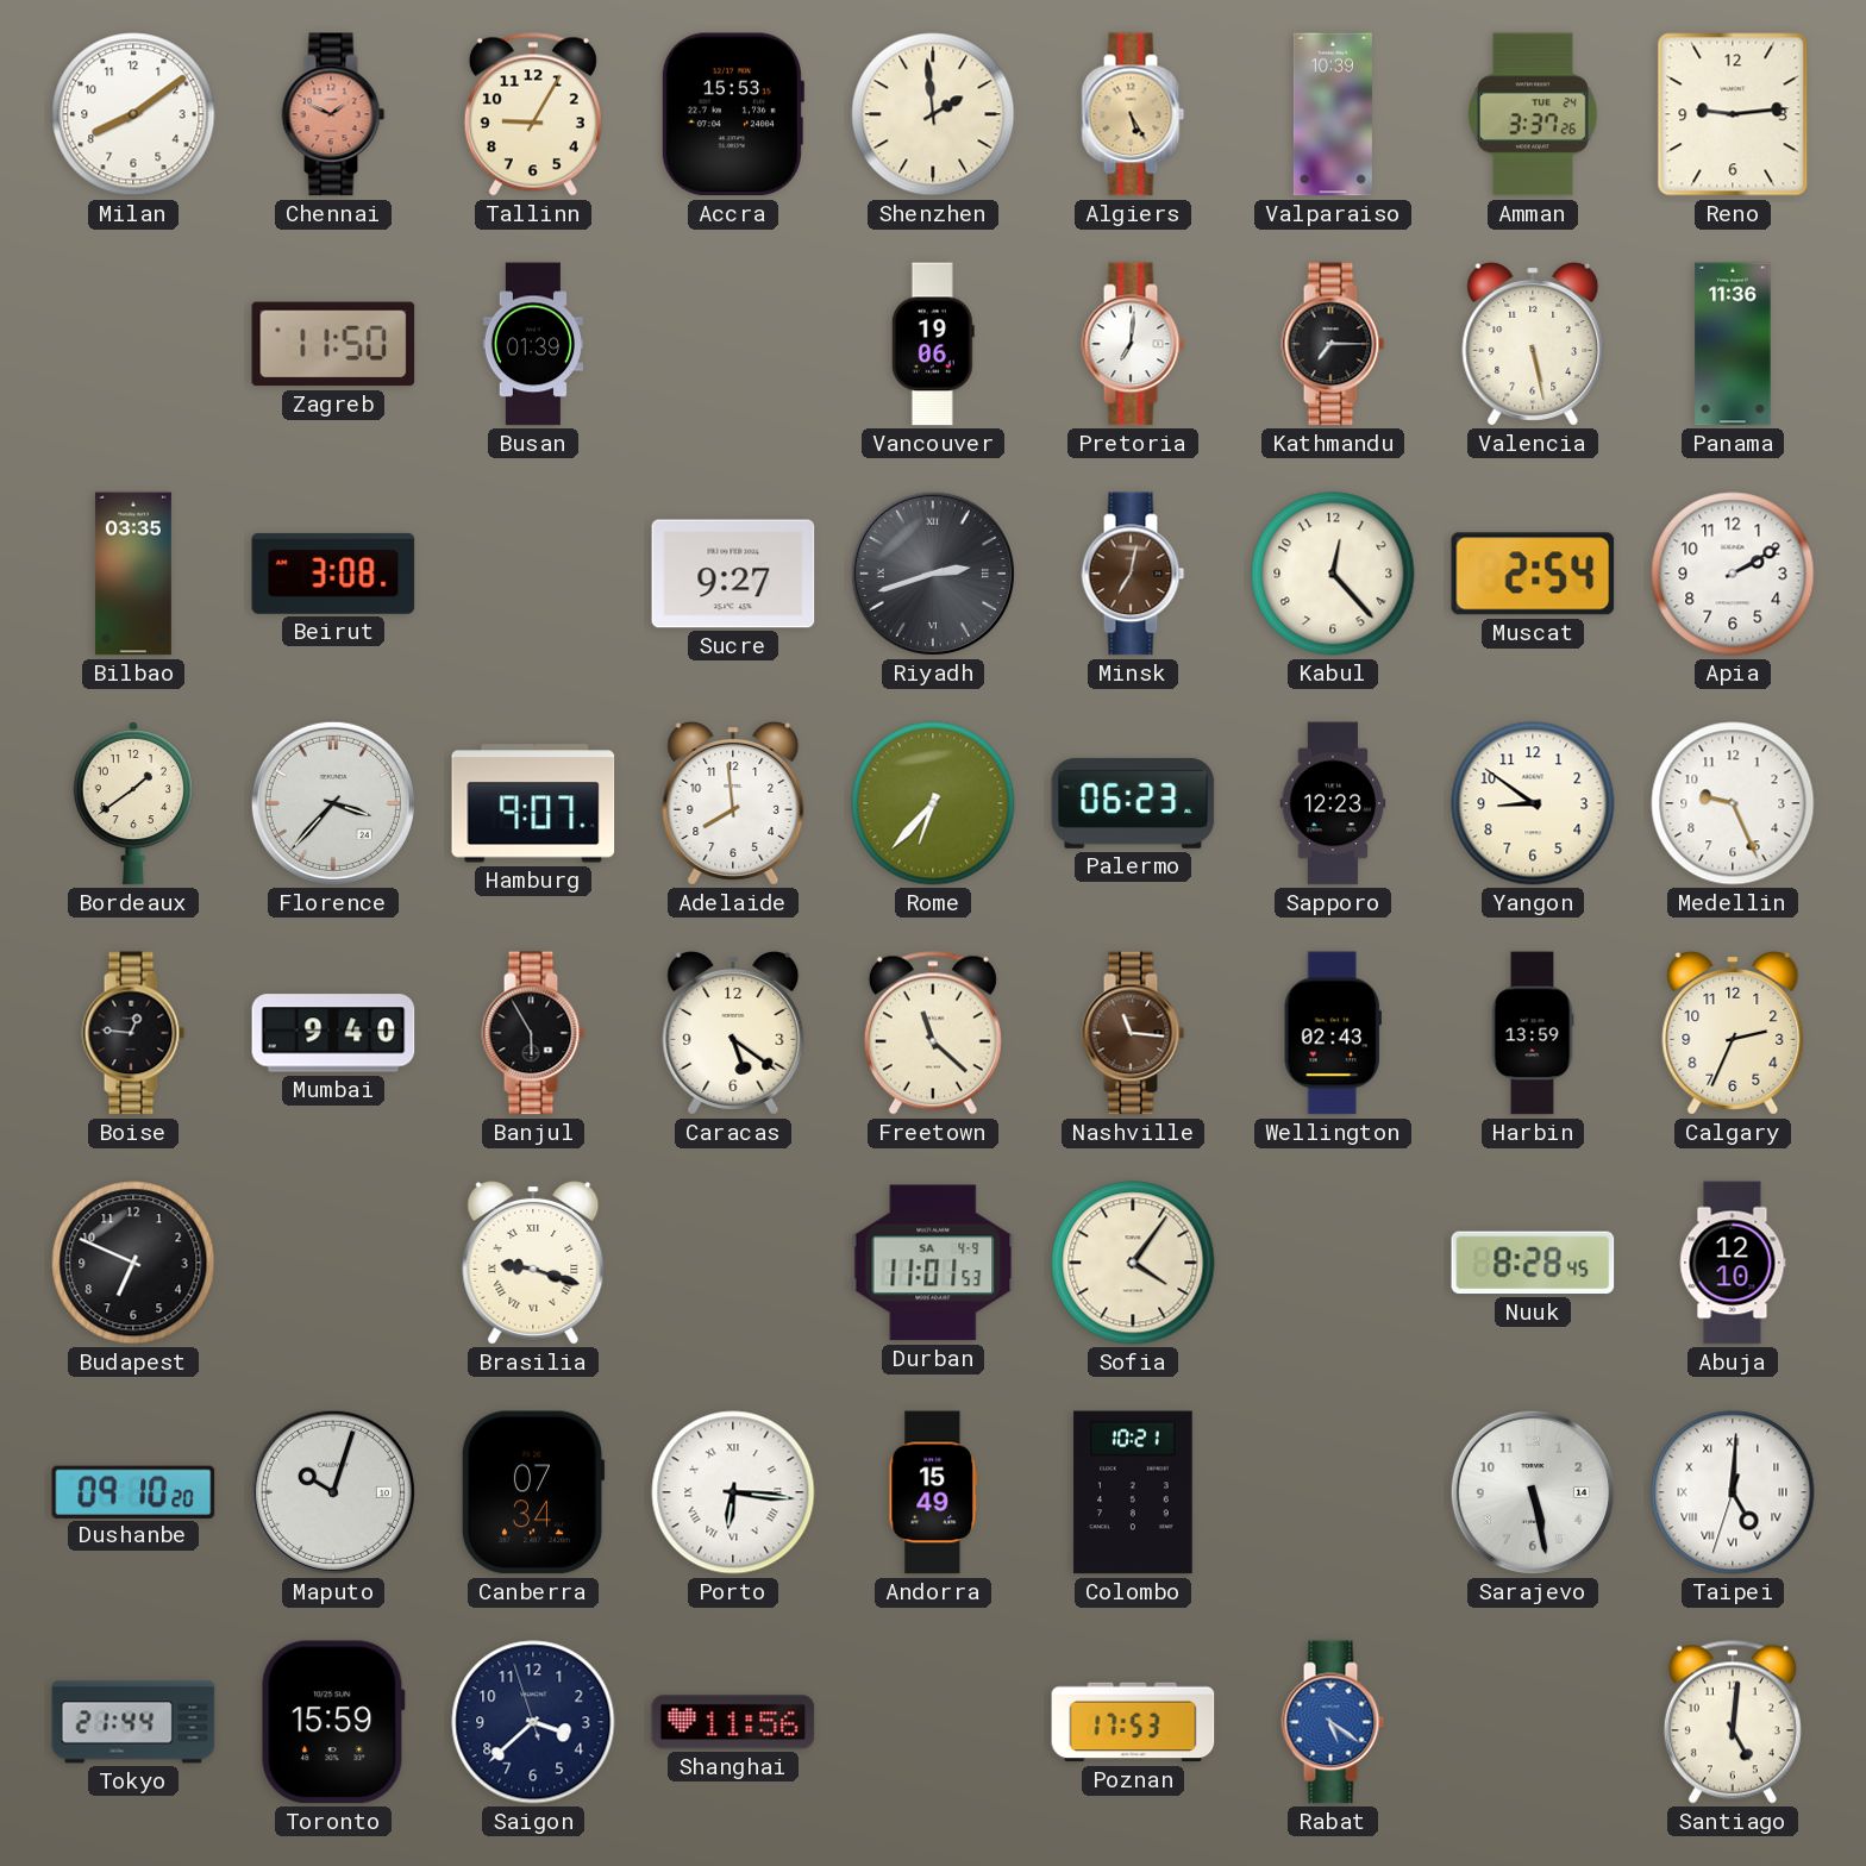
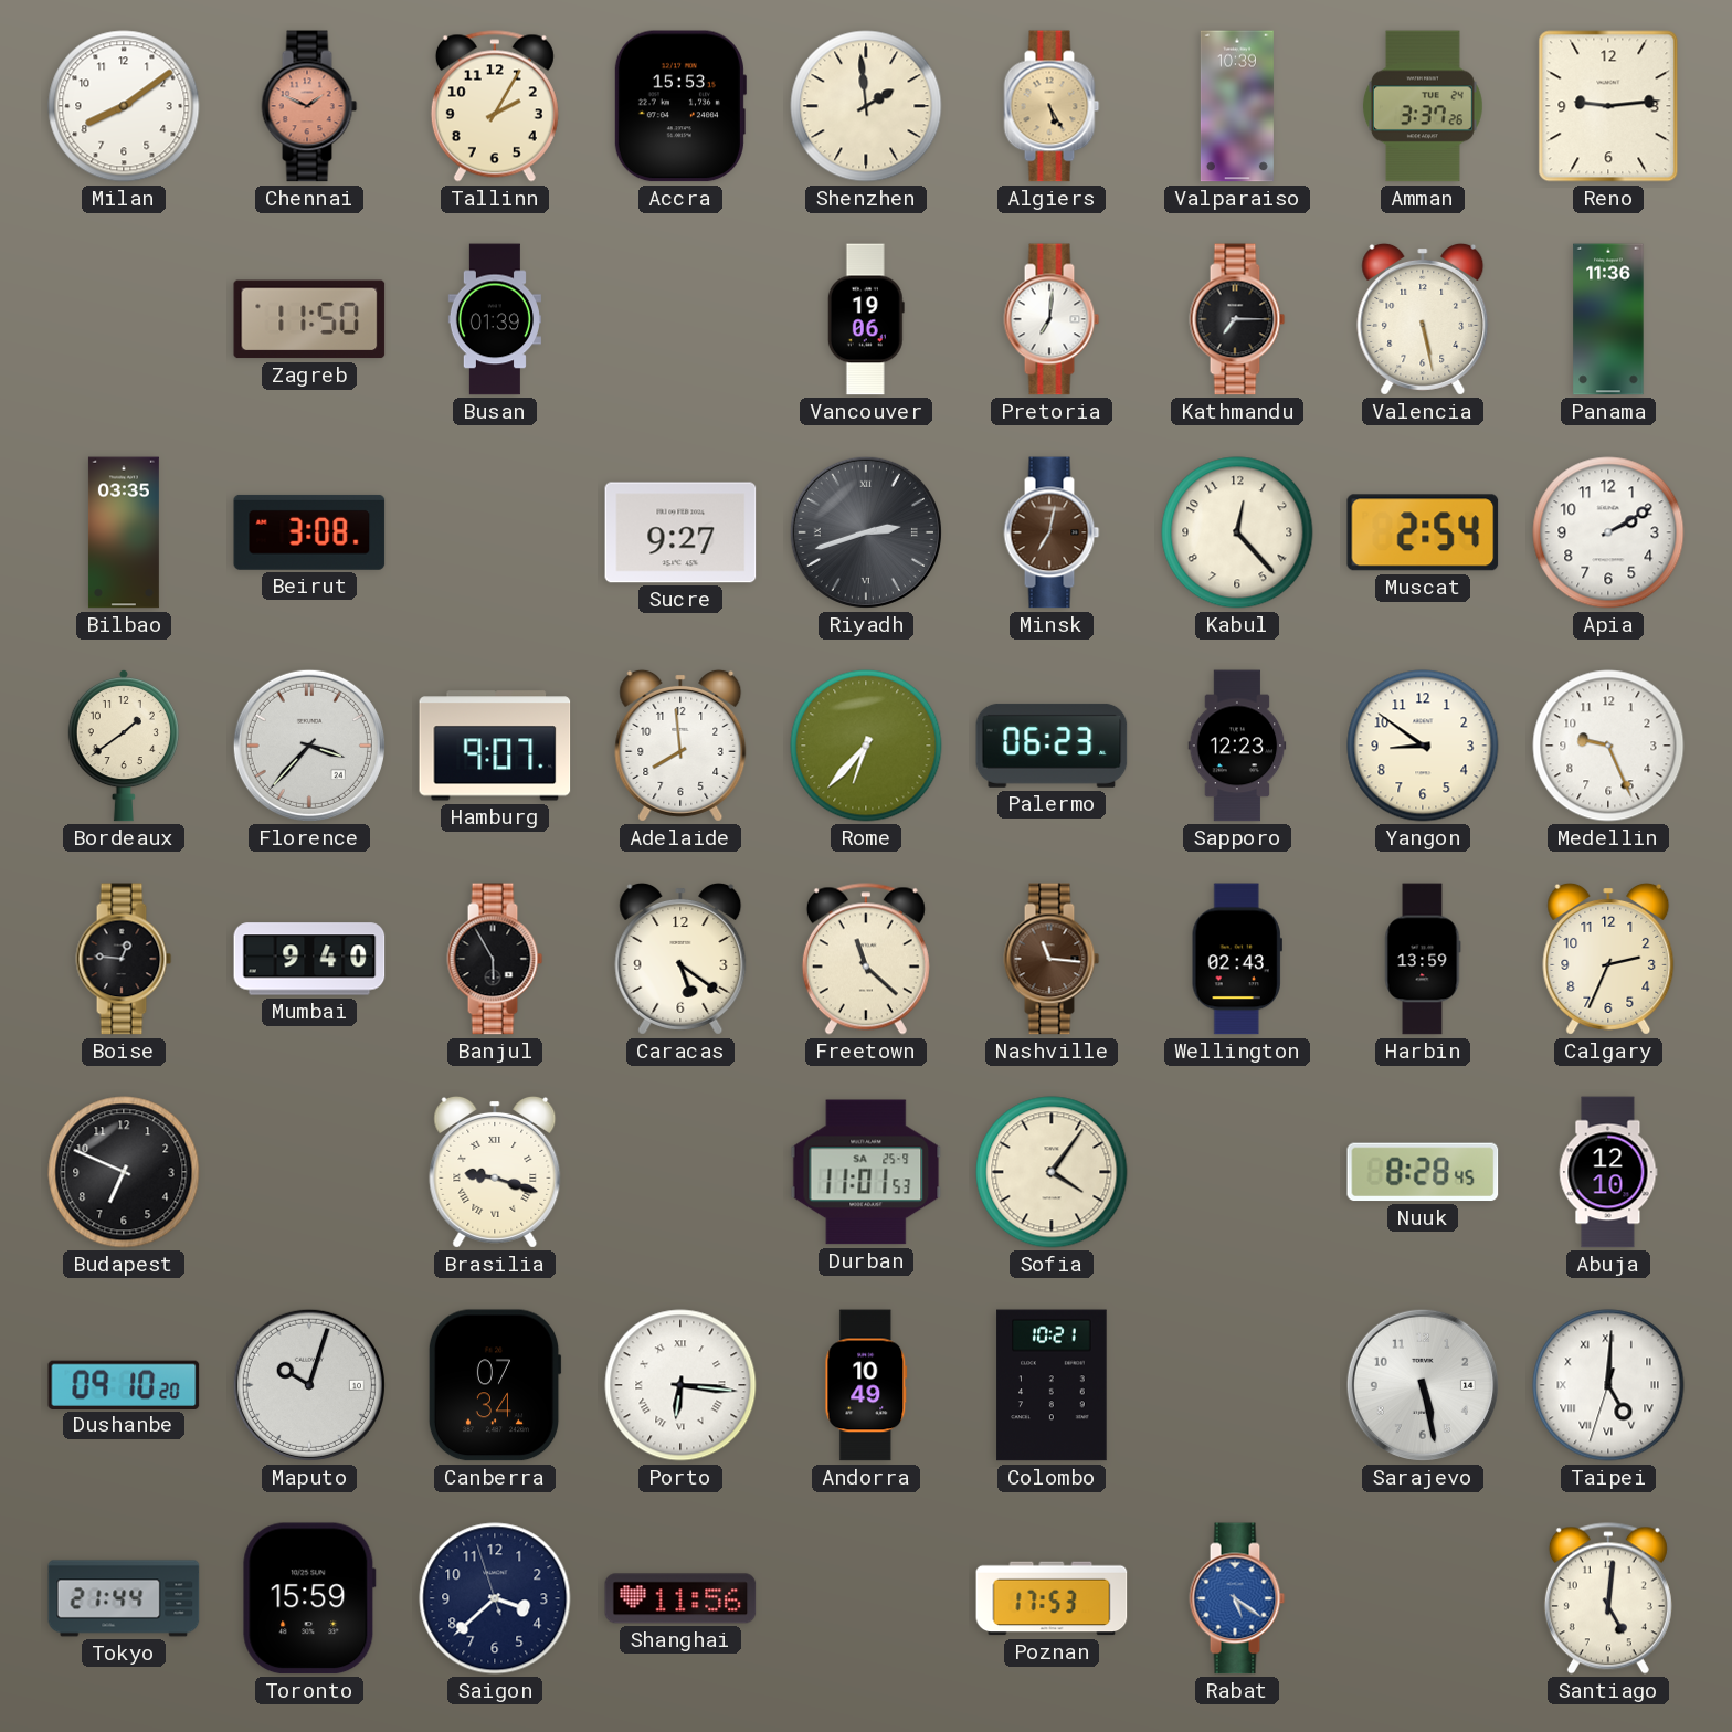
Tallinn: 9:05 -> 2:05
Durban date: SA 4-9 -> SA 25-9
Andorra: 15:49 -> 10:49
